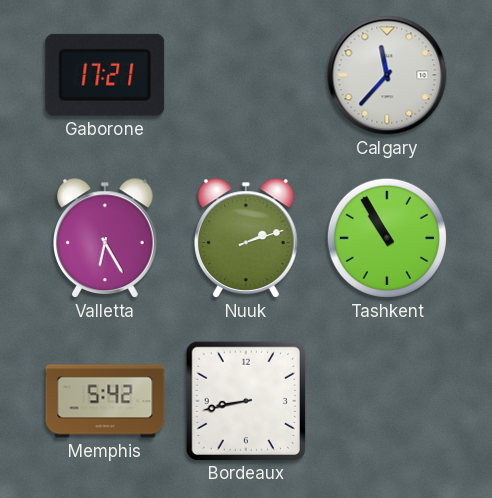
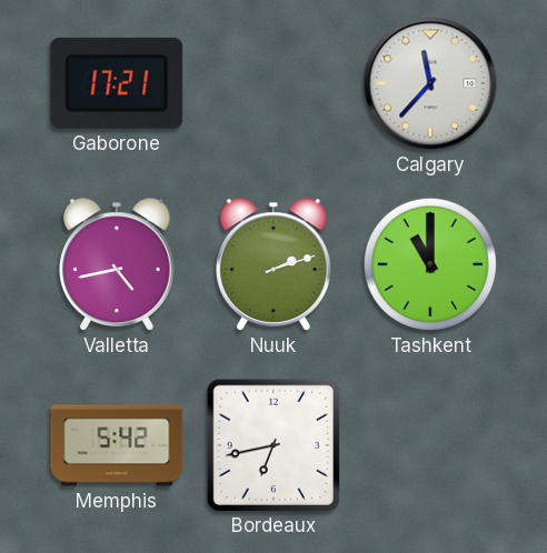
Valletta: 6:25 -> 4:43
Tashkent: 10:55 -> 11:00
Bordeaux: 8:43 -> 6:43
